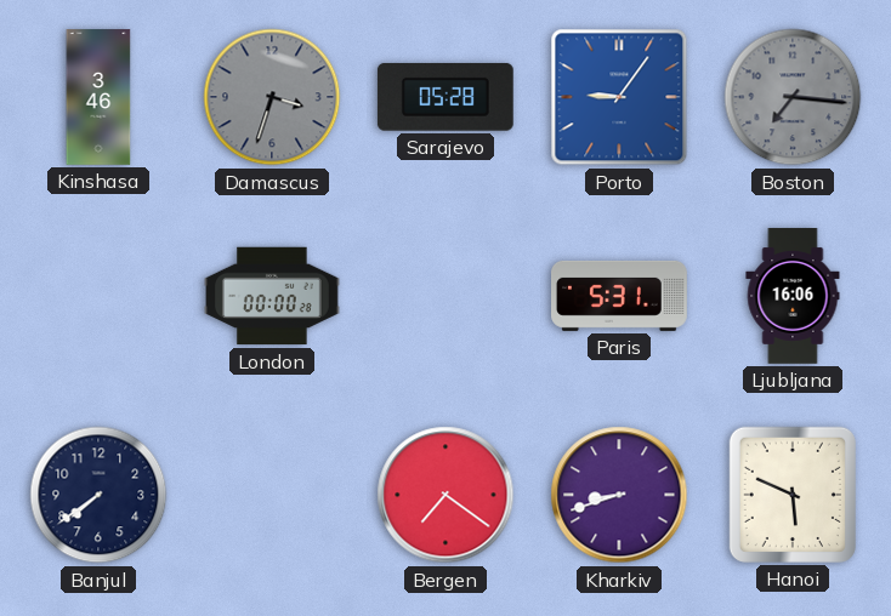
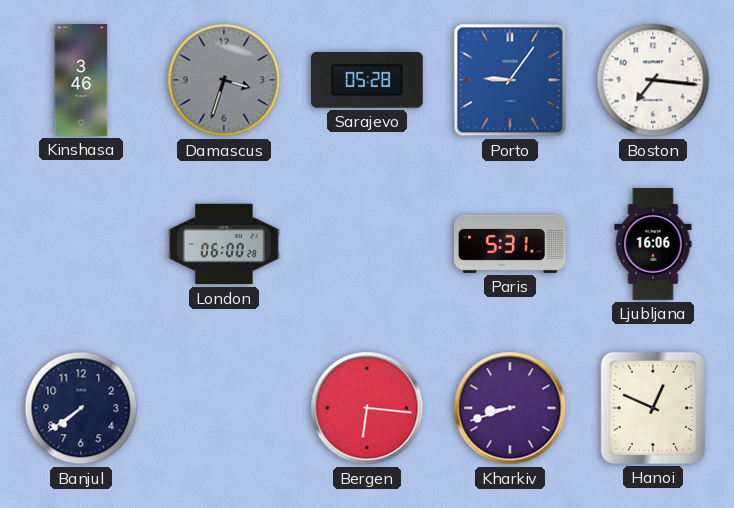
Boston dial: grey -> white
London: 00:00 -> 06:00
Bergen: 7:21 -> 6:16
Hanoi: 5:49 -> 12:49
